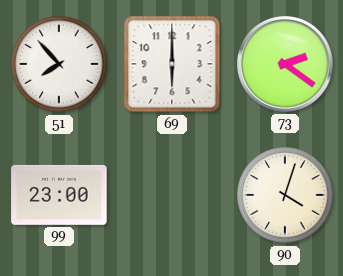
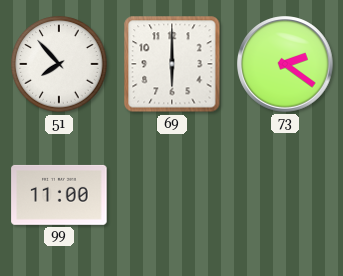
99: 23:00 -> 11:00
90: 4:03 -> none
